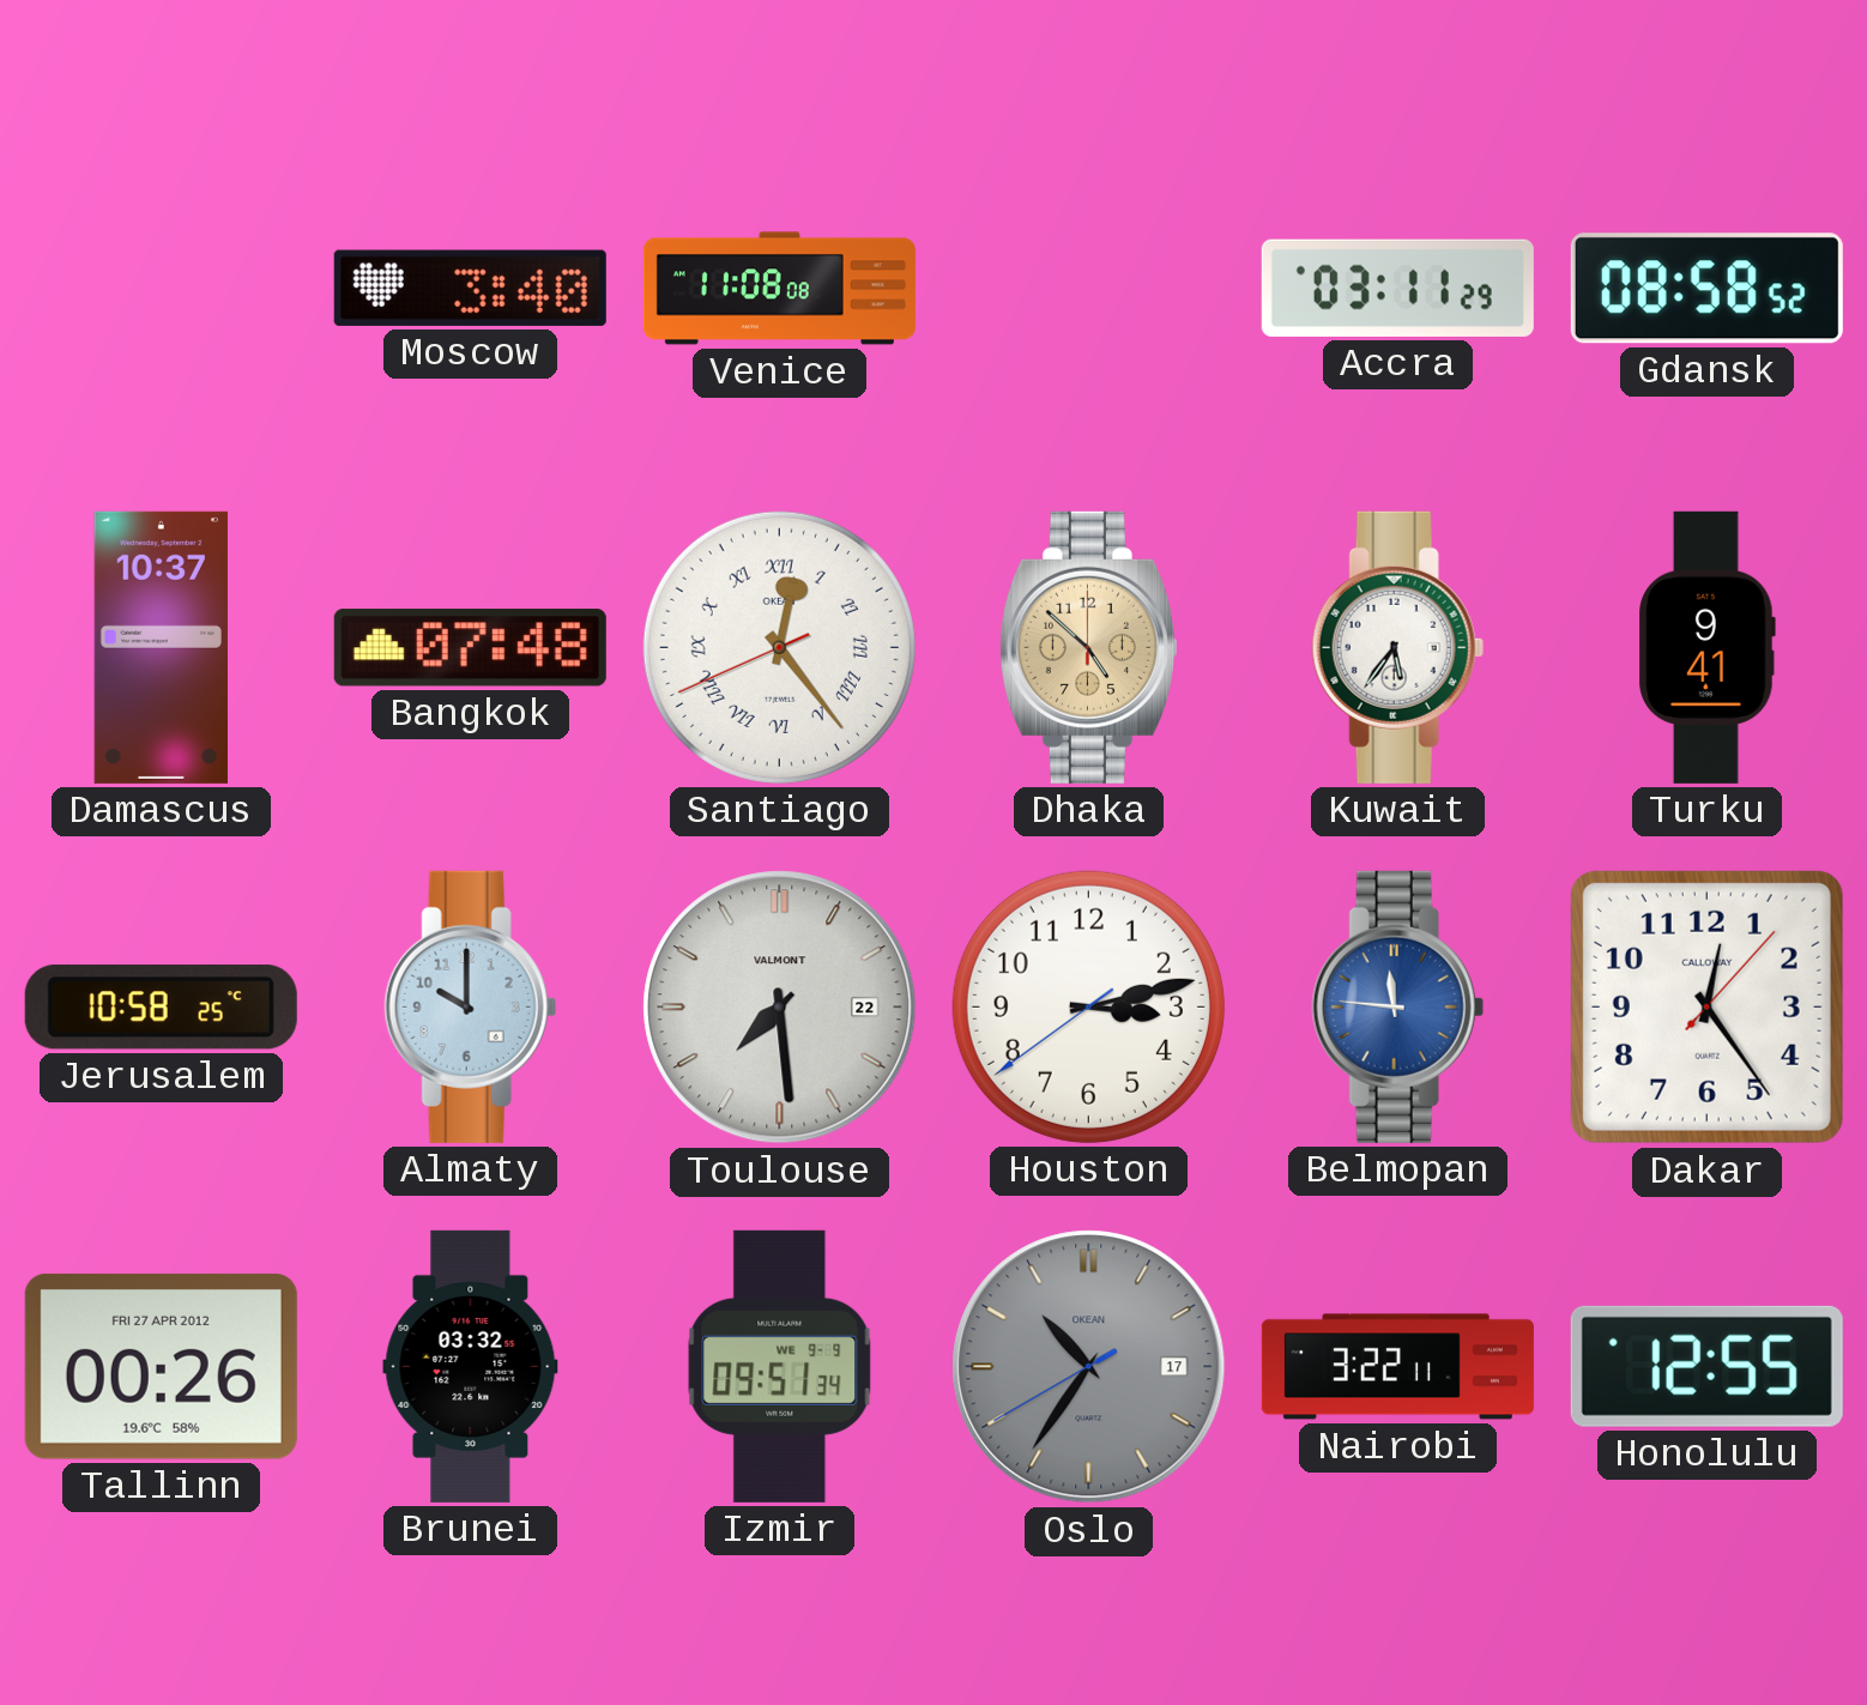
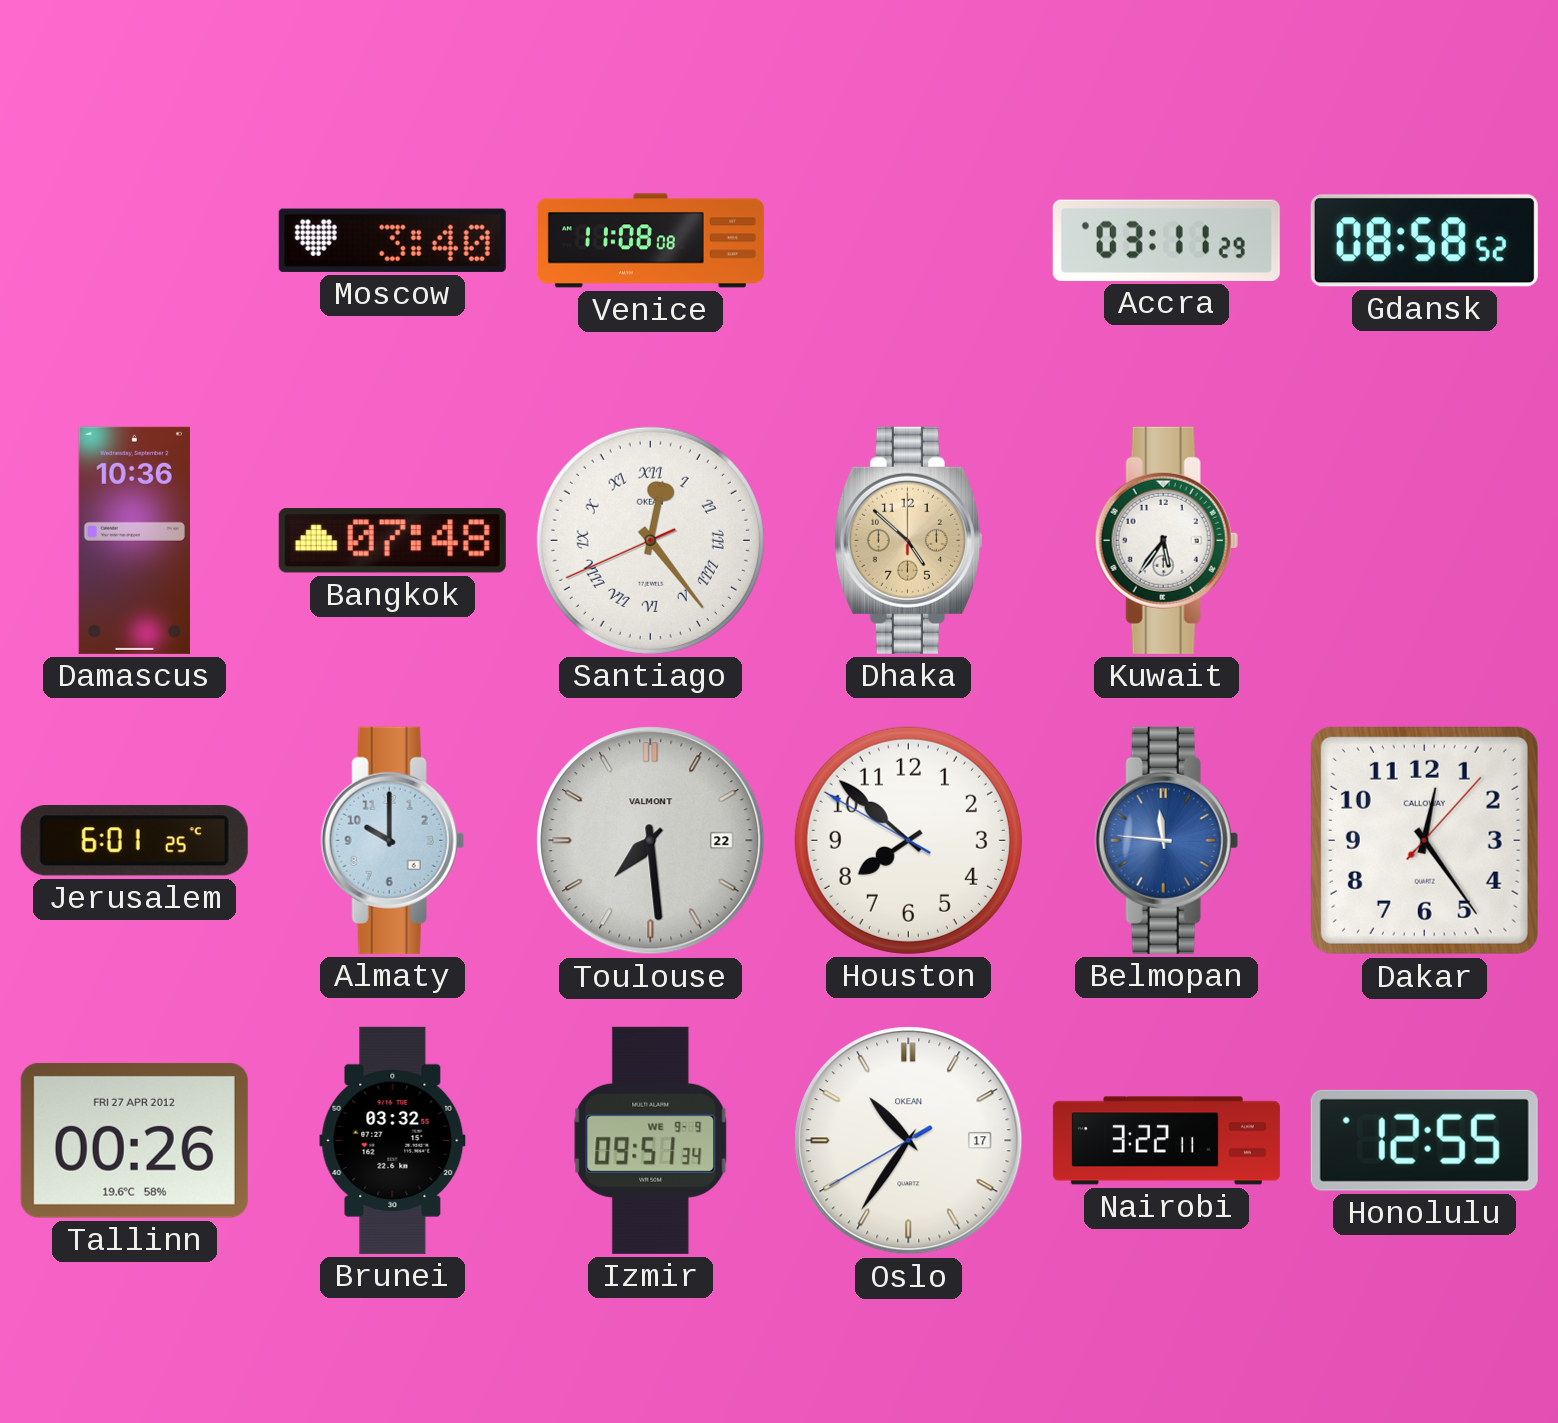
Damascus: 10:37 -> 10:36
Turku: 9:41 -> none
Jerusalem: 10:58 -> 6:01
Houston: 3:12 -> 7:51
Oslo dial: grey -> white
